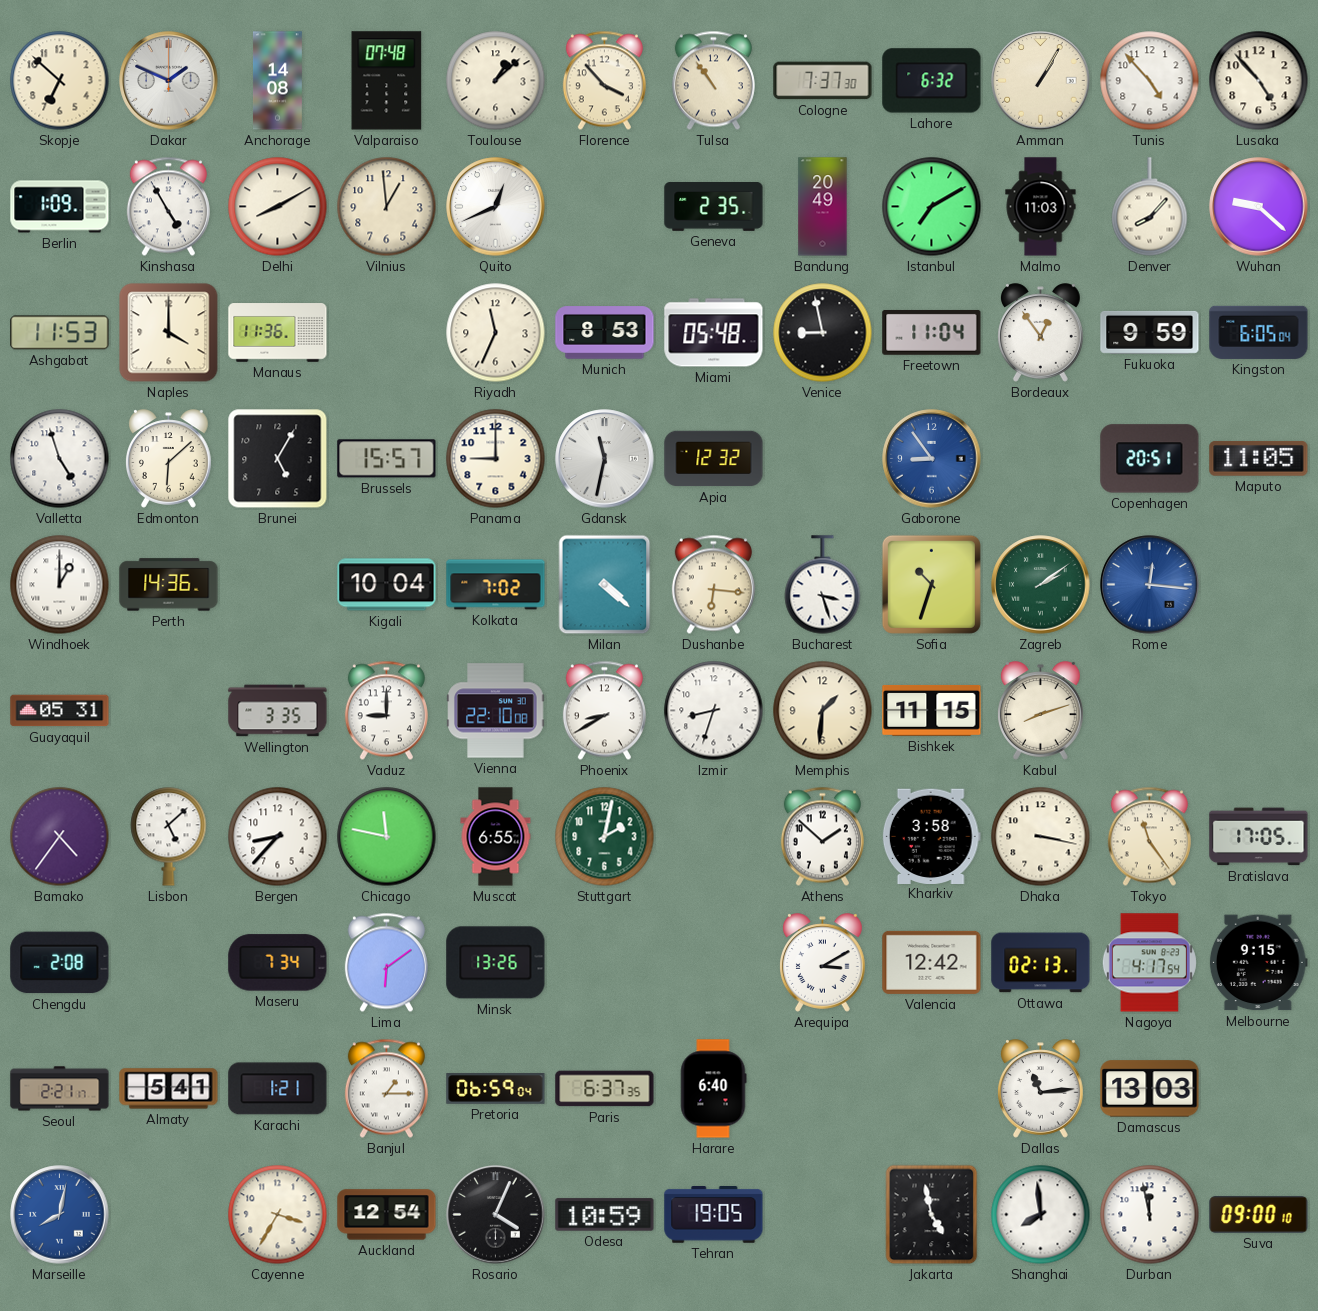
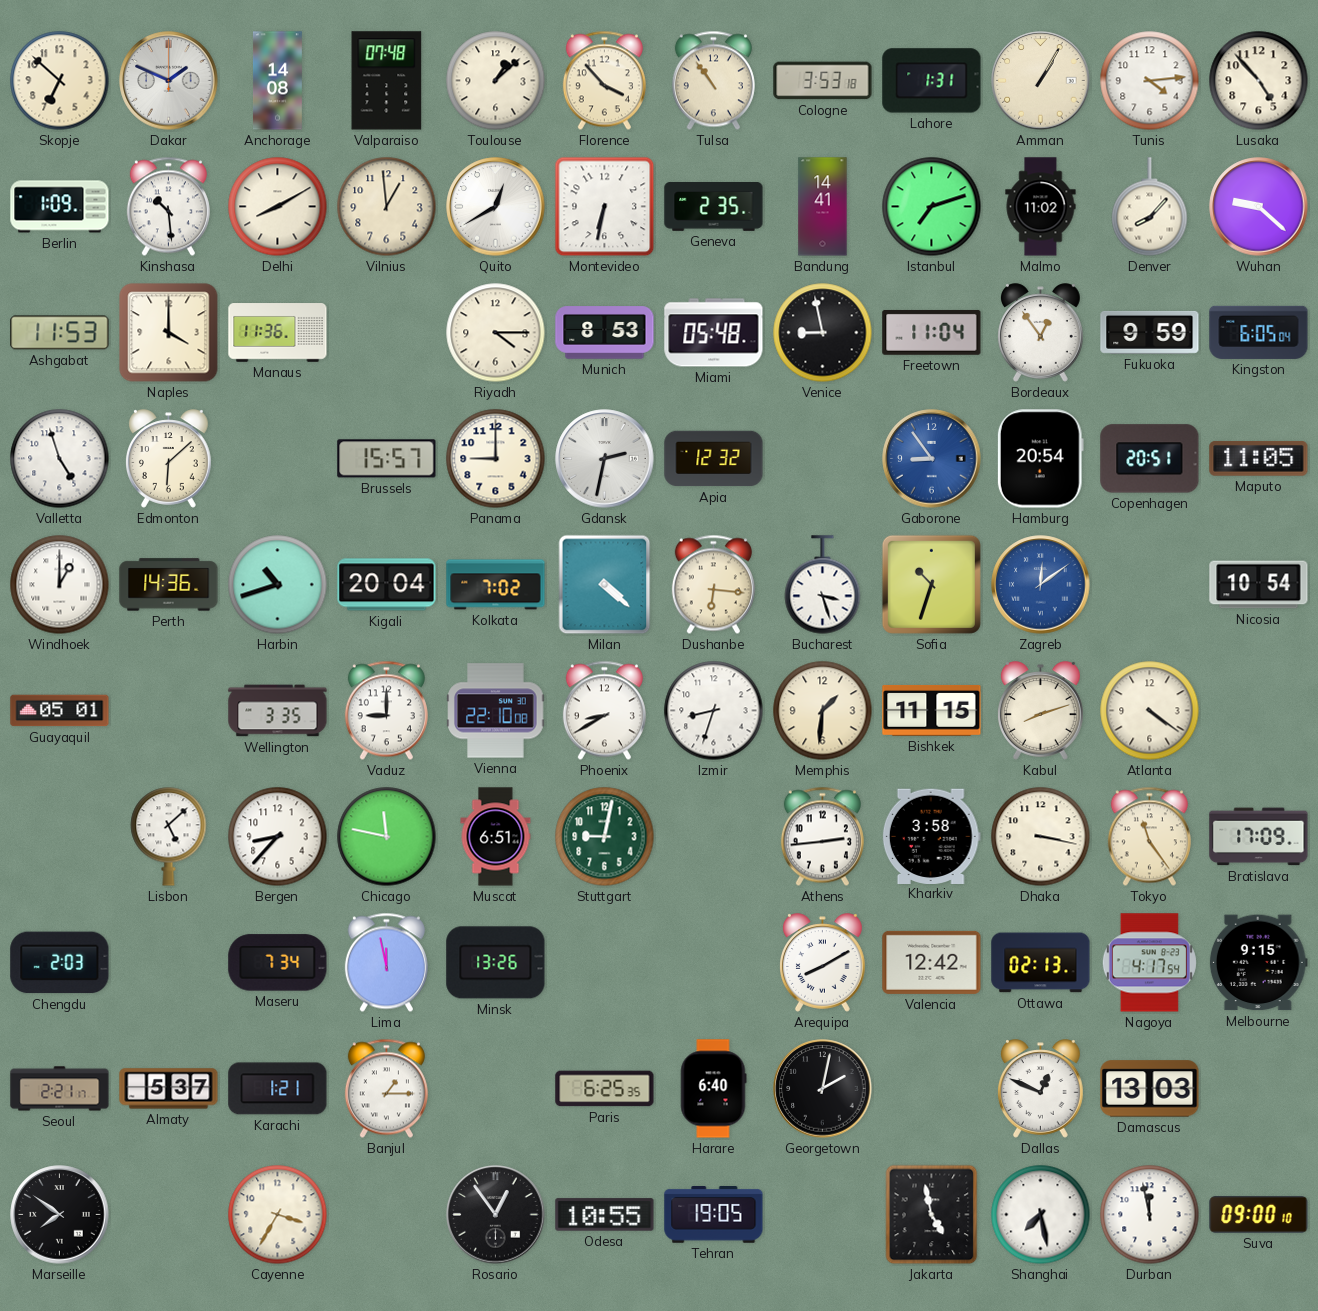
Cologne: 7:37 -> 3:53
Lahore: 6:32 -> 1:31
Tunis: 4:53 -> 4:14
Kinshasa: 4:55 -> 10:29
Quito: 12:41 -> 12:40
Montevideo: none -> 6:32
Bandung: 20:49 -> 14:41
Istanbul: 7:10 -> 7:12
Malmo: 11:03 -> 11:02
Riyadh: 11:34 -> 4:15
Brunei: 5:05 -> none
Gdansk: 11:32 -> 2:32
Hamburg: none -> 20:54
Harbin: none -> 10:42
Kigali: 10:04 -> 20:04
Zagreb: 2:09 -> 12:09
Zagreb dial: green -> blue
Rome: 12:16 -> none
Nicosia: none -> 10:54
Guayaquil: 05:31 -> 05:01
Atlanta: none -> 4:21
Bamako: 4:36 -> none
Muscat: 6:55 -> 6:51
Stuttgart: 2:02 -> 9:02
Athens: 1:52 -> 2:44
Bratislava: 17:05 -> 17:09
Chengdu: 2:08 -> 2:03
Lima: 6:09 -> 11:58
Arequipa: 3:10 -> 8:10
Almaty: 5:41 -> 5:37
Pretoria: 06:59 -> none
Paris: 6:37 -> 6:25
Georgetown: none -> 2:02
Dallas: 11:14 -> 12:49
Marseille: 8:02 -> 7:51
Marseille dial: blue -> black
Auckland: 12:54 -> none
Rosario: 4:04 -> 12:54
Odesa: 10:59 -> 10:55
Shanghai: 7:59 -> 7:28
